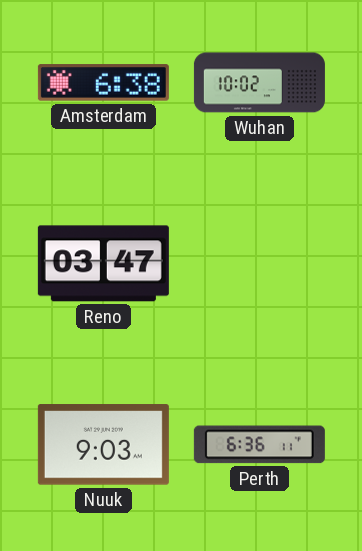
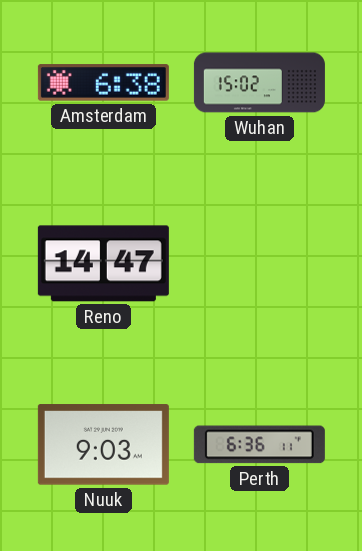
Wuhan: 10:02 -> 15:02
Reno: 03:47 -> 14:47
